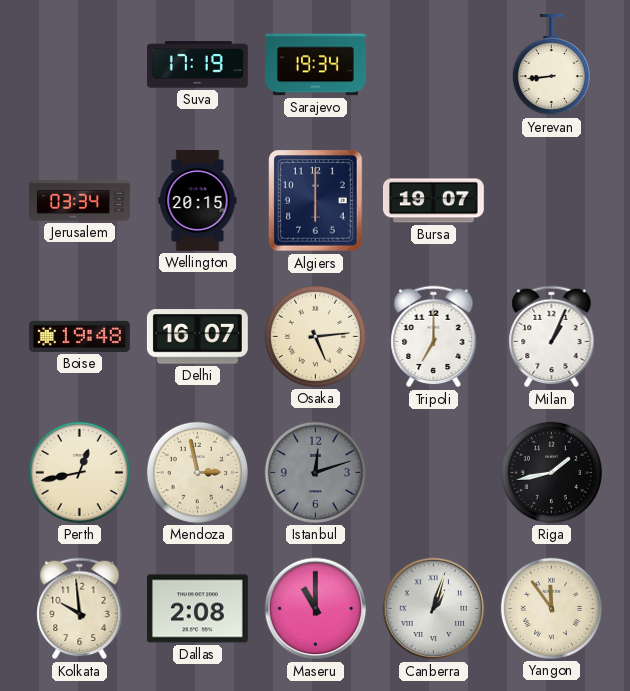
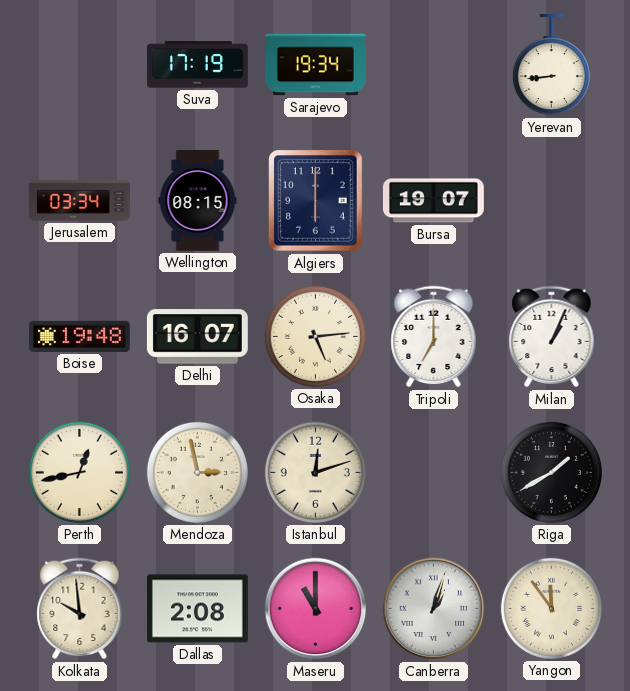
Wellington: 20:15 -> 08:15
Istanbul dial: grey -> cream
Riga: 1:43 -> 1:40
